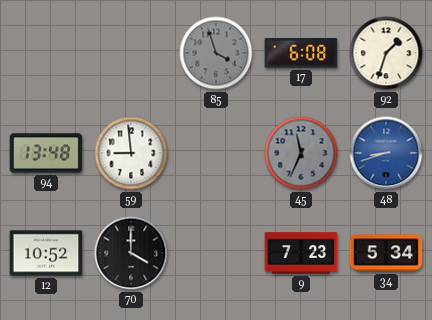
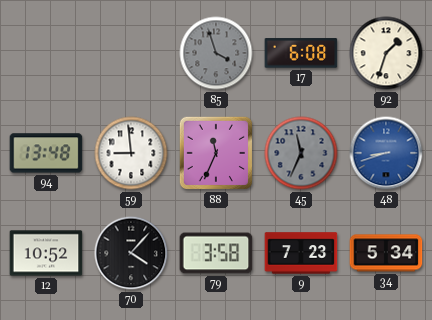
88: none -> 11:34
70: 4:00 -> 4:07
79: none -> 3:58
